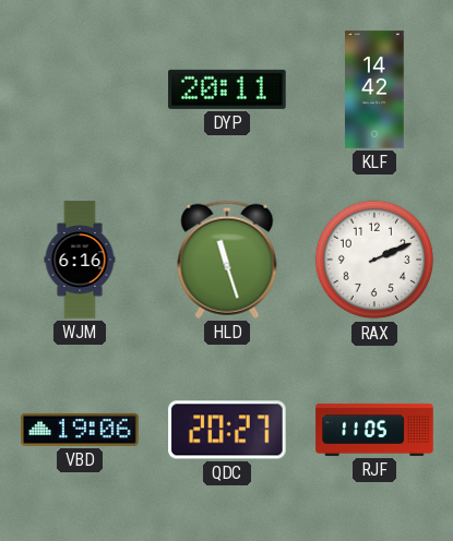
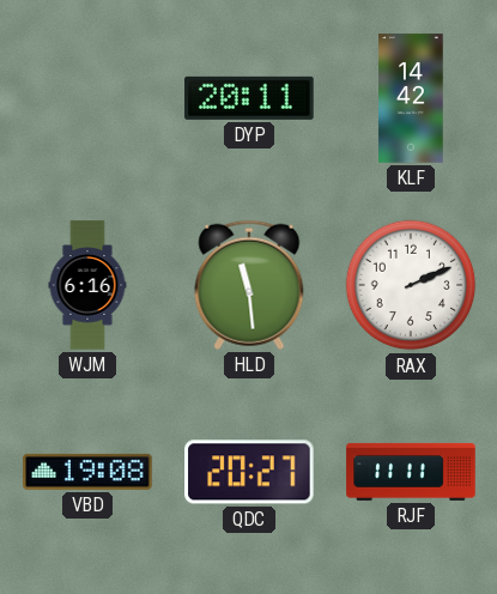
HLD: 11:27 -> 11:29
VBD: 19:06 -> 19:08
RJF: 11:05 -> 11:11
